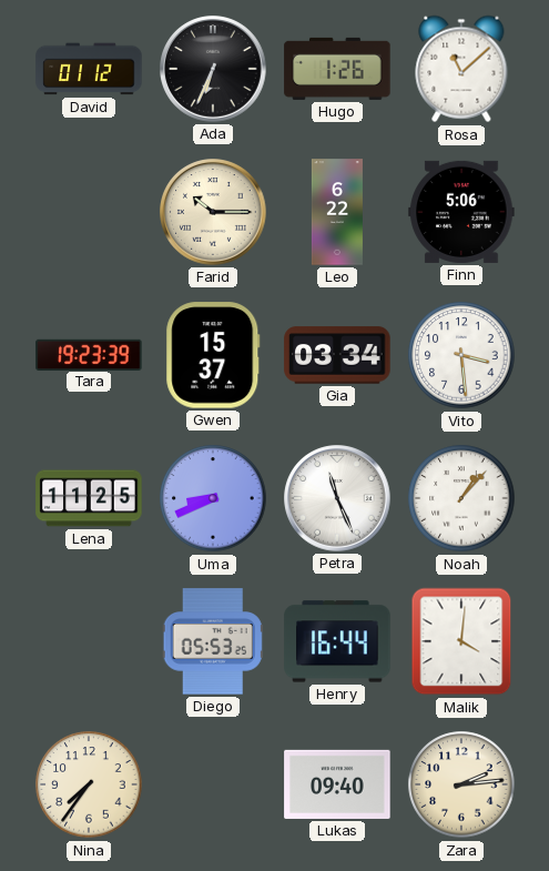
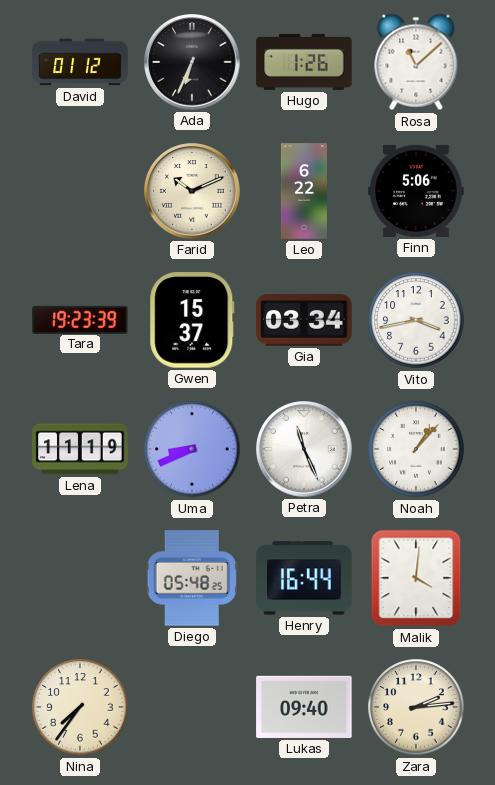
Farid: 10:15 -> 10:11
Vito: 3:29 -> 3:43
Lena: 11:25 -> 11:19
Diego: 05:53 -> 05:48
